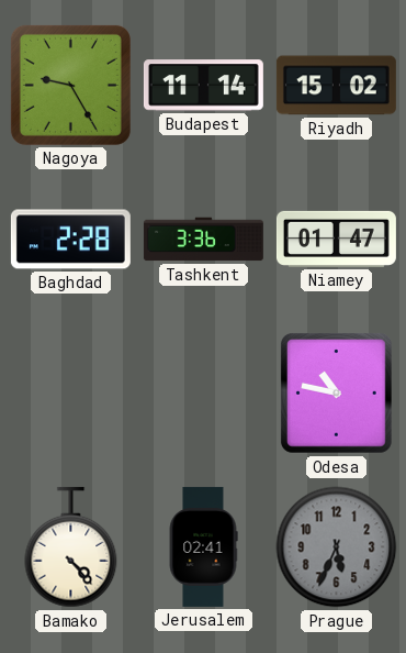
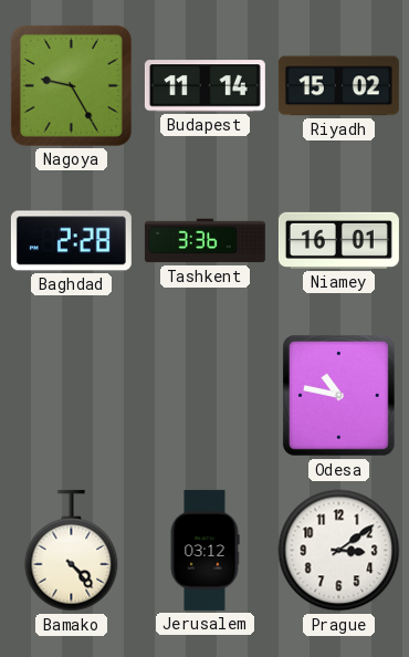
Niamey: 01:47 -> 16:01
Jerusalem: 02:41 -> 03:12
Prague: 5:34 -> 3:09
Prague dial: grey -> white
